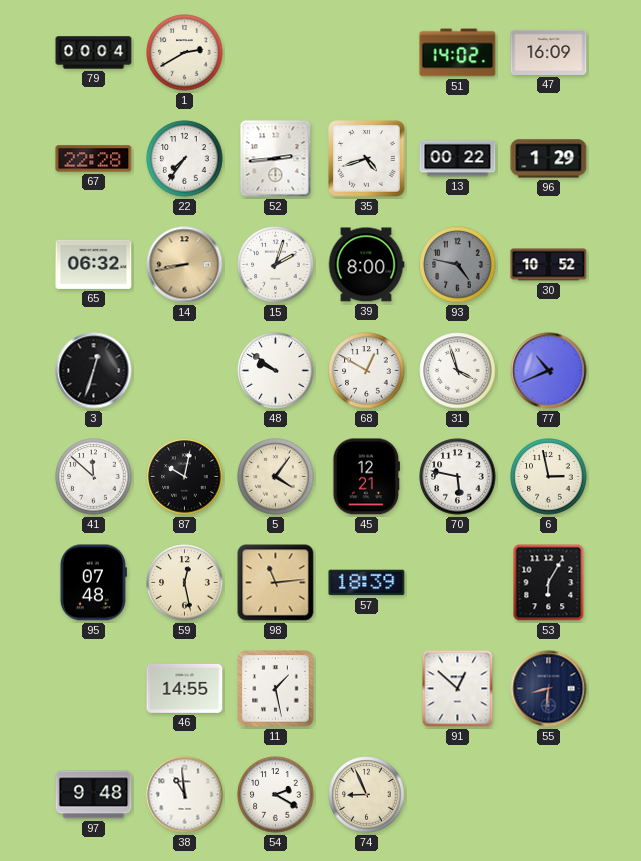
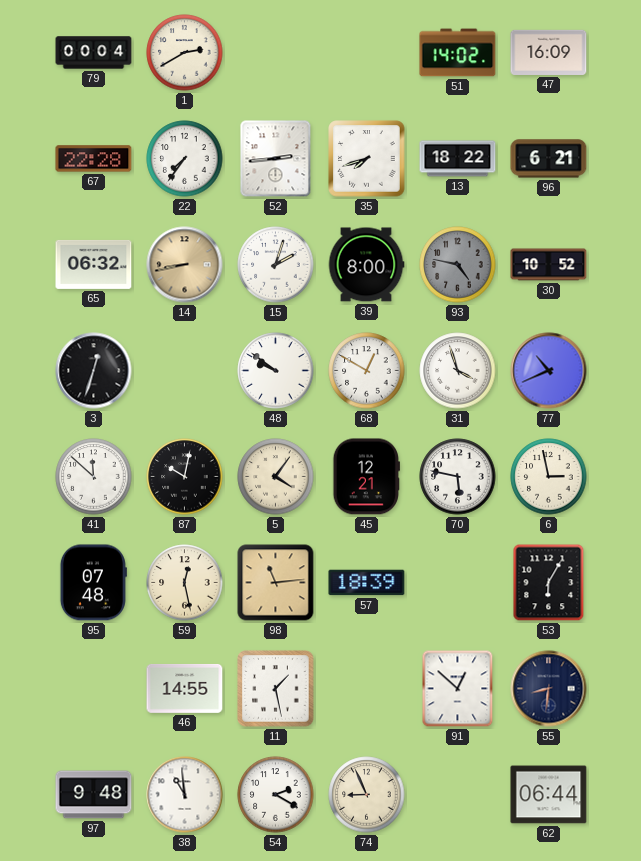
35: 4:42 -> 7:42
13: 00:22 -> 18:22
96: 1:29 -> 6:21
62: none -> 06:44
